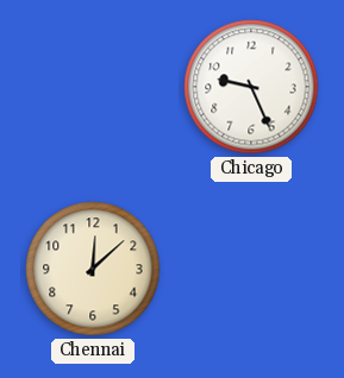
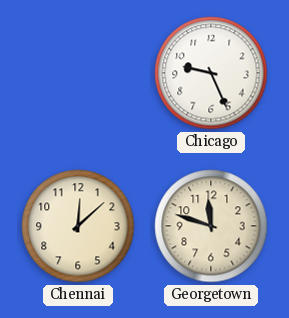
Georgetown: none -> 11:48
